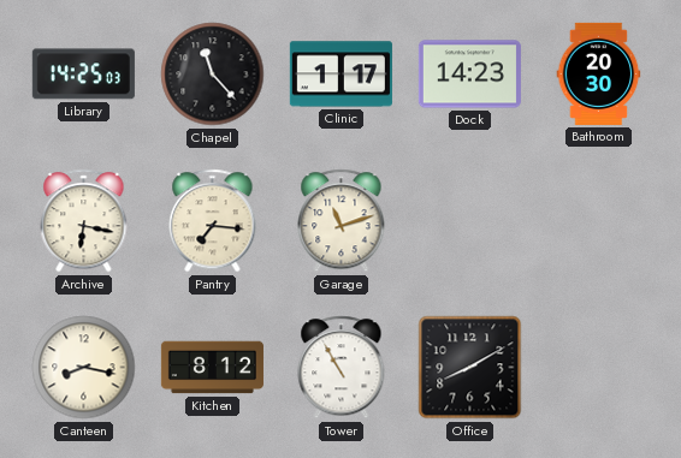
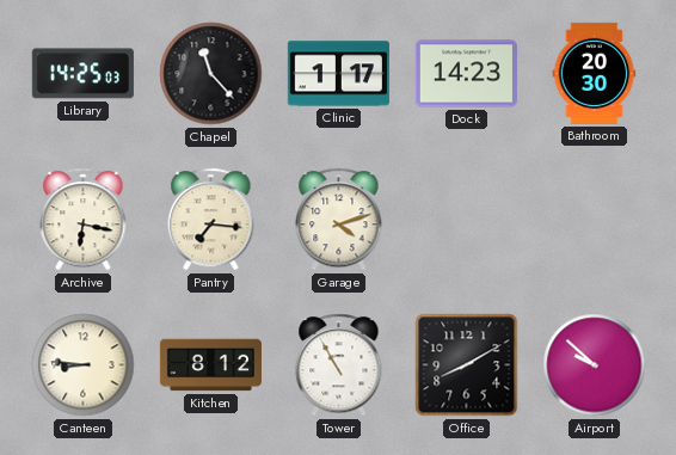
Garage: 11:12 -> 4:12
Canteen: 8:17 -> 8:46
Airport: none -> 9:52
